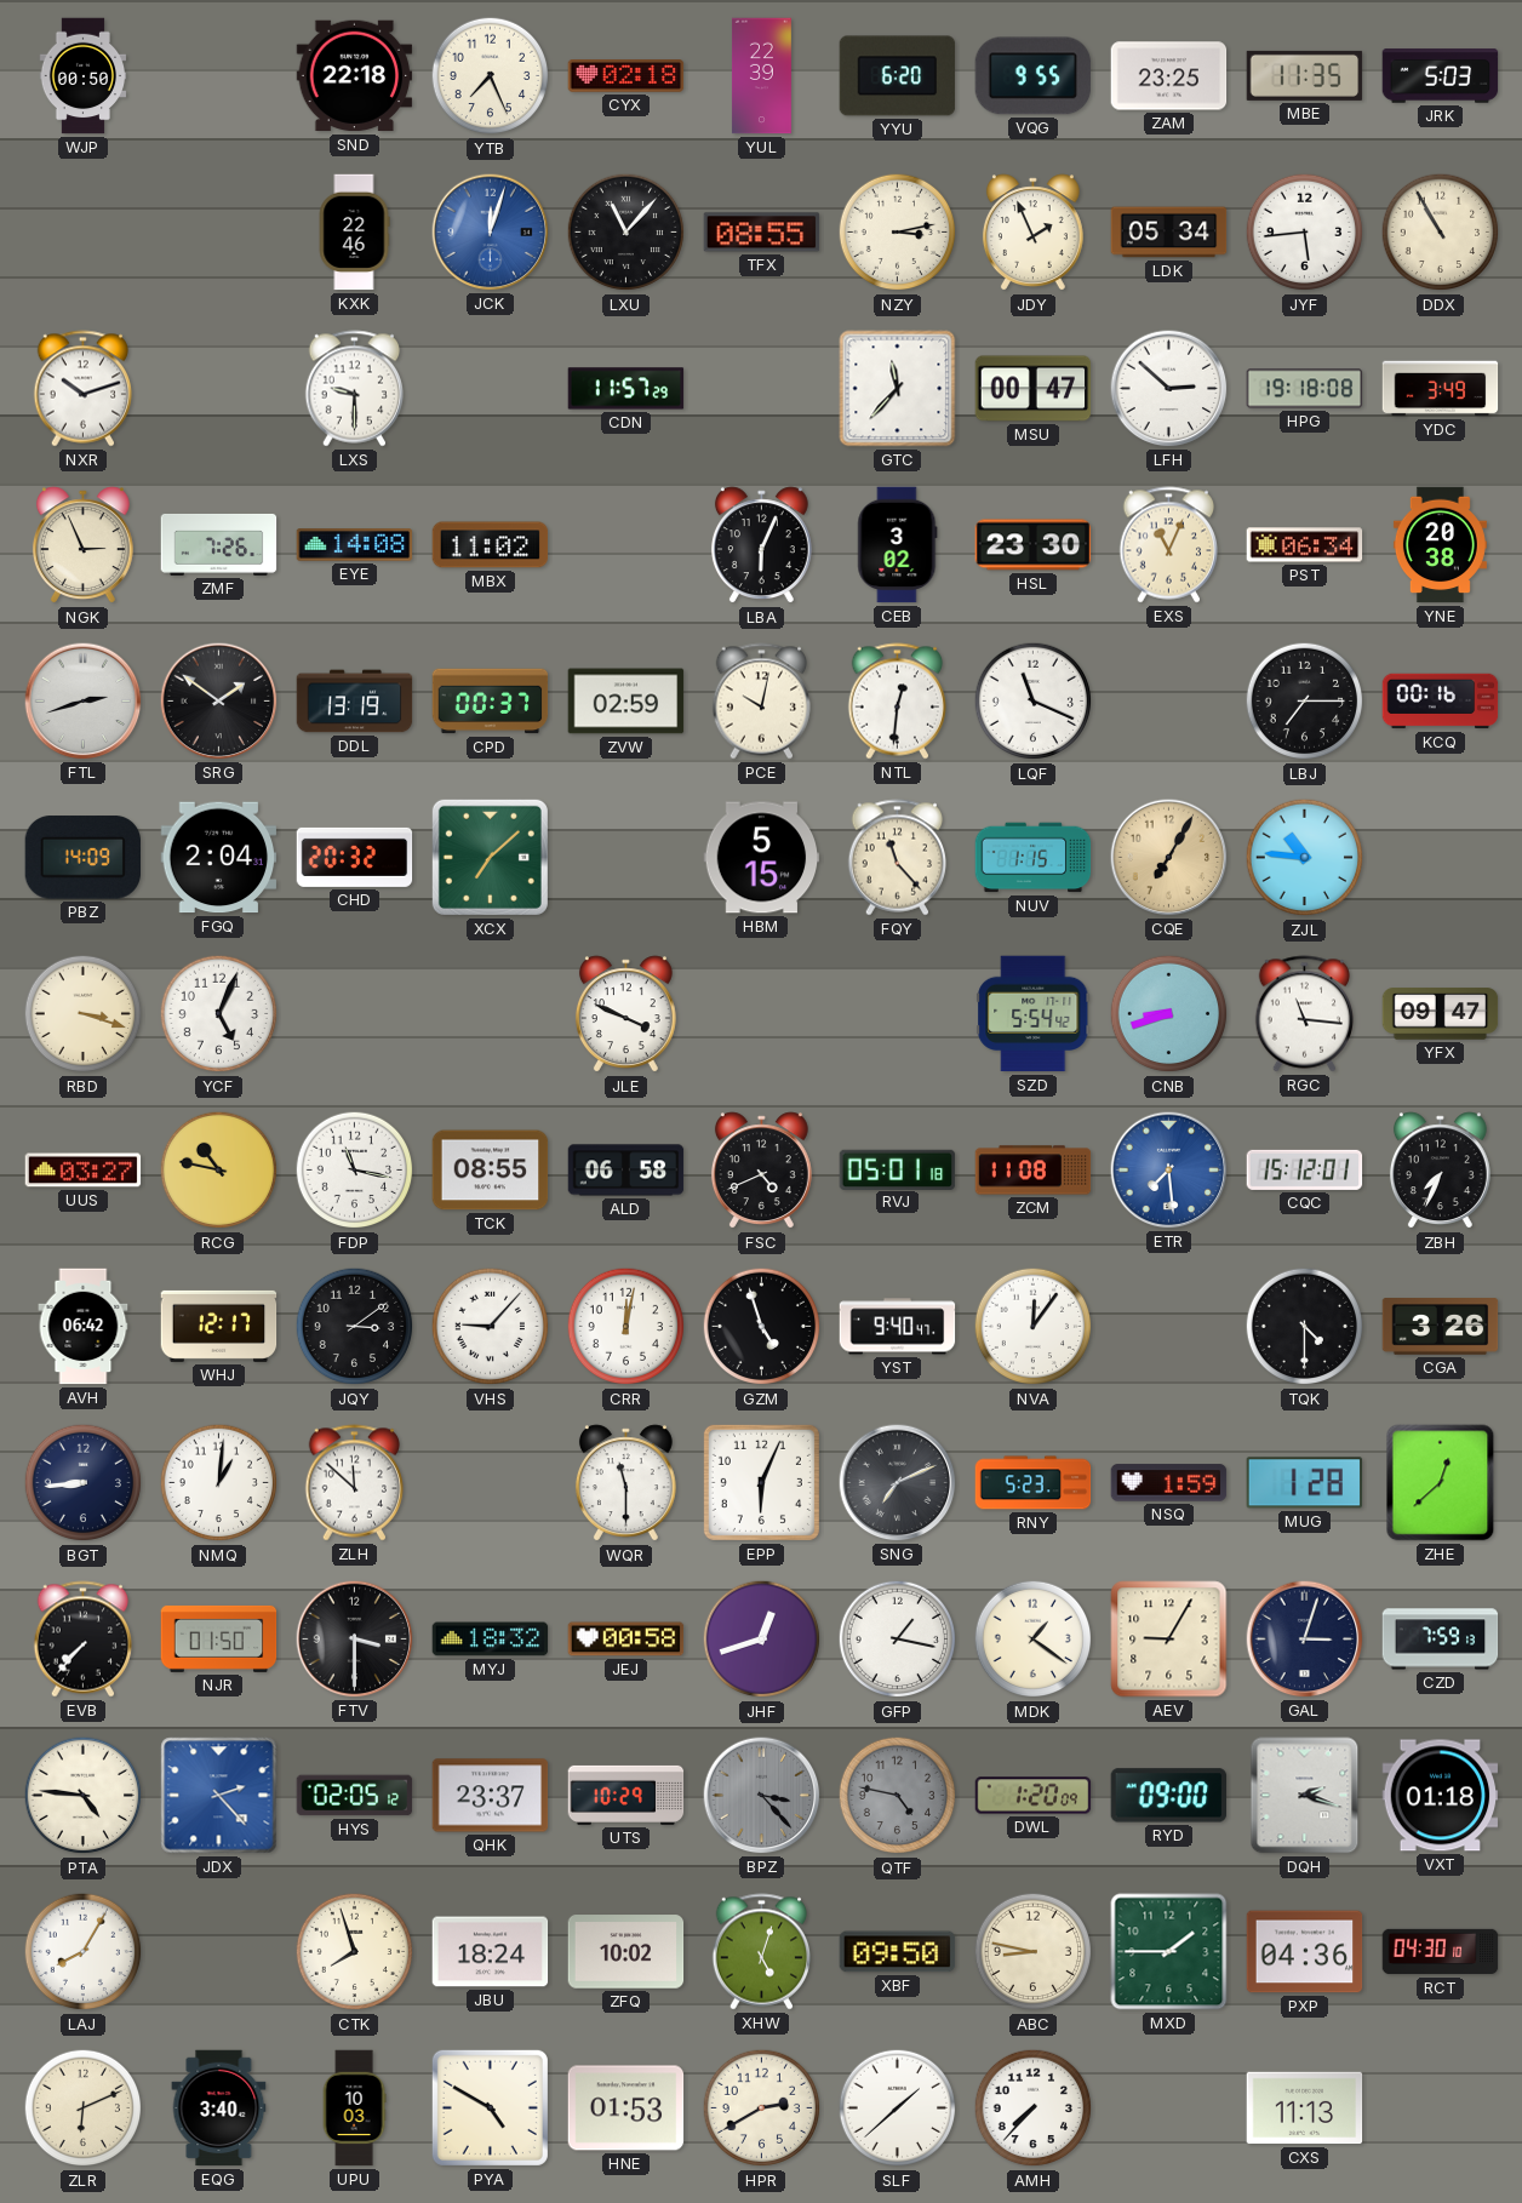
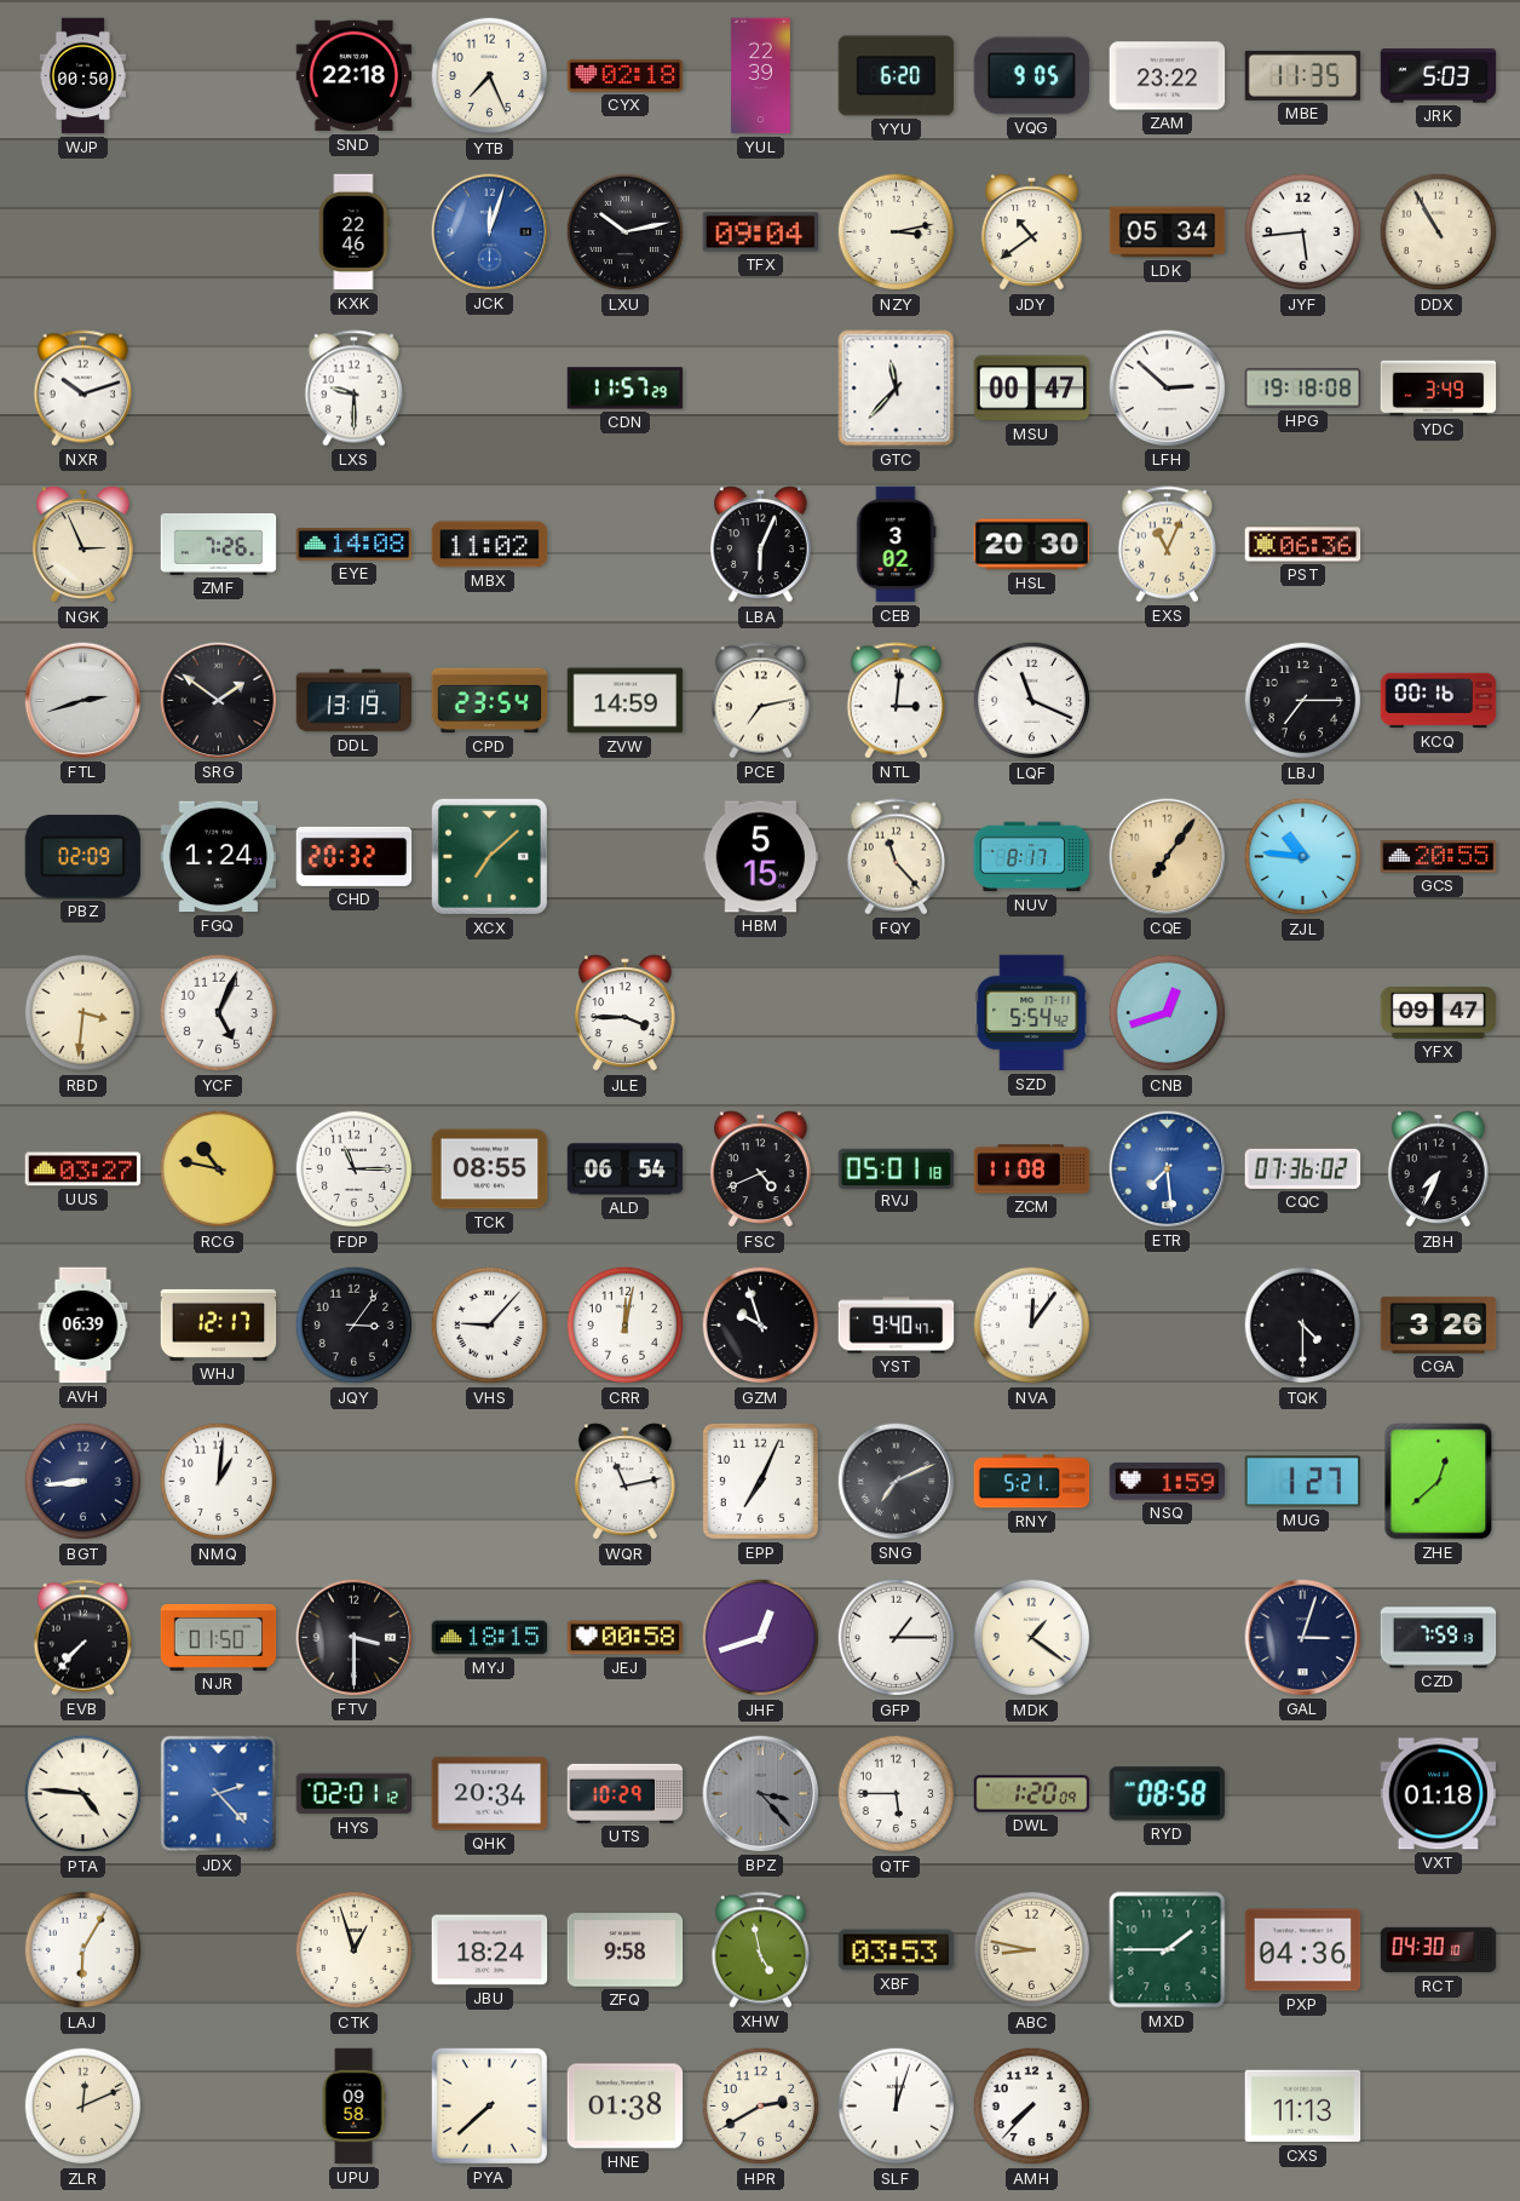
VQG: 9:55 -> 9:05
ZAM: 23:25 -> 23:22
LXU: 11:07 -> 10:13
TFX: 08:55 -> 09:04
JDY: 1:56 -> 10:39
HSL: 23:30 -> 20:30
PST: 06:34 -> 06:36
YNE: 20:38 -> none
CPD: 00:37 -> 23:54
ZVW: 02:59 -> 14:59
PCE: 10:02 -> 7:13
NTL: 12:31 -> 3:01
PBZ: 14:09 -> 02:09
FGQ: 2:04 -> 1:24
NUV: 1:15 -> 8:17
CQE: 7:05 -> 7:06
GCS: none -> 20:55
RBD: 3:18 -> 3:31
JLE: 3:49 -> 3:45
CNB: 8:42 -> 12:42
RGC: 11:16 -> none
FDP: 11:17 -> 11:15
ALD: 06:58 -> 06:54
CQC: 15:12 -> 07:36
AVH: 06:42 -> 06:39
JQY: 3:09 -> 3:06
GZM: 4:57 -> 9:57
ZLH: 11:52 -> none
WQR: 11:30 -> 11:13
EPP: 6:04 -> 7:04
RNY: 5:23 -> 5:21
MUG: 1:28 -> 1:27
MYJ: 18:32 -> 18:15
GFP: 1:17 -> 1:15
AEV: 9:05 -> none
HYS: 02:05 -> 02:01
QHK: 23:37 -> 20:34
QTF: 4:47 -> 5:45
QTF dial: grey -> white
RYD: 09:00 -> 08:58
DQH: 2:18 -> none
LAJ: 8:05 -> 6:05
CTK: 7:57 -> 12:57
ZFQ: 10:02 -> 9:58
XHW: 5:03 -> 4:58
XBF: 09:50 -> 03:53
ZLR: 6:11 -> 12:11
EQG: 3:40 -> none
UPU: 10:03 -> 09:58
PYA: 4:50 -> 7:38
HNE: 01:53 -> 01:38
SLF: 1:38 -> 12:03
